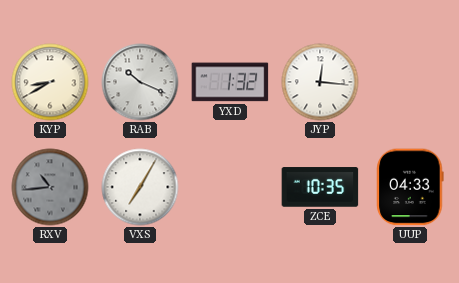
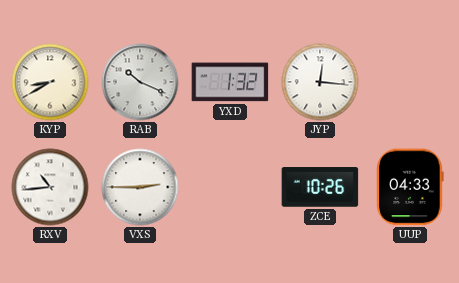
RXV dial: grey -> white
VXS: 7:05 -> 2:45
ZCE: 10:35 -> 10:26
